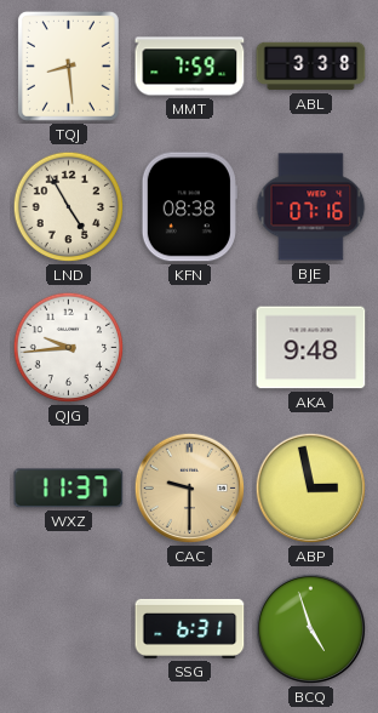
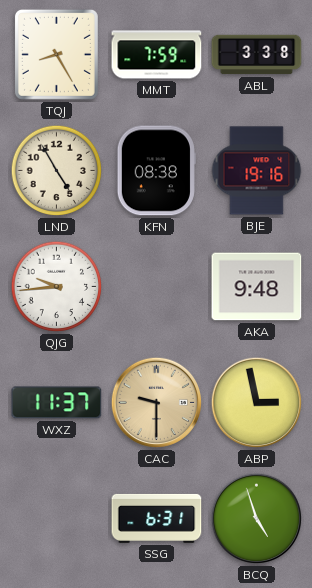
TQJ: 8:29 -> 8:25
BJE: 07:16 -> 19:16
